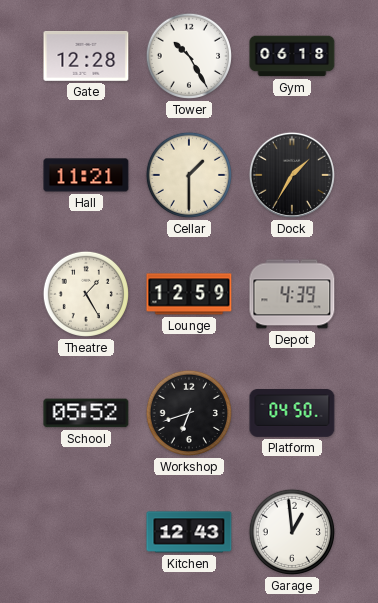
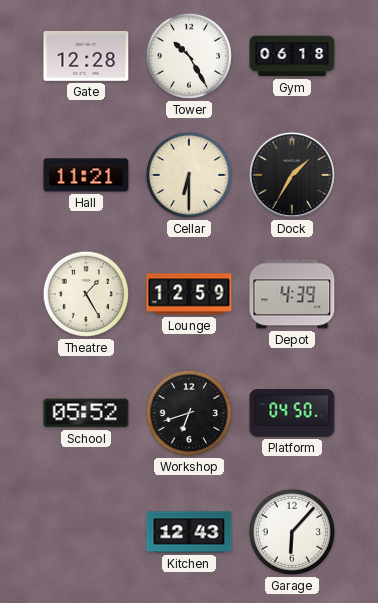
Cellar: 1:30 -> 6:30
Garage: 12:59 -> 6:07
